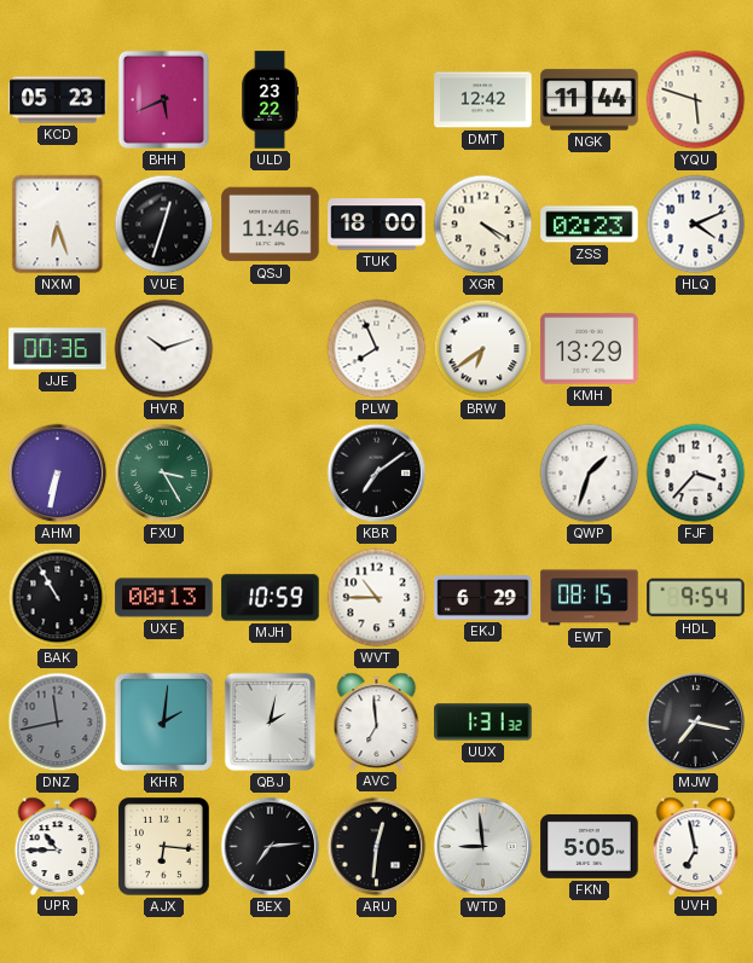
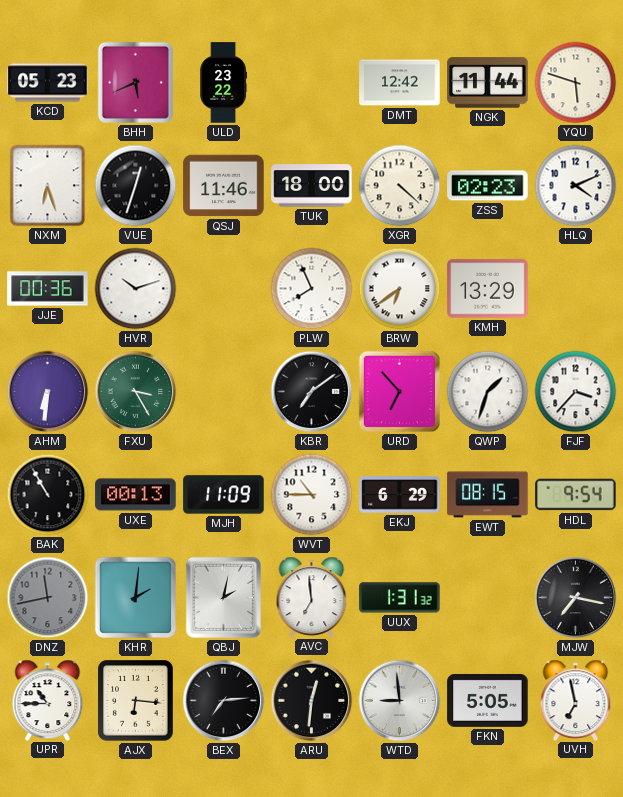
XGR: 4:20 -> 4:22
AHM: 6:32 -> 6:31
URD: none -> 6:53
MJH: 10:59 -> 11:09
